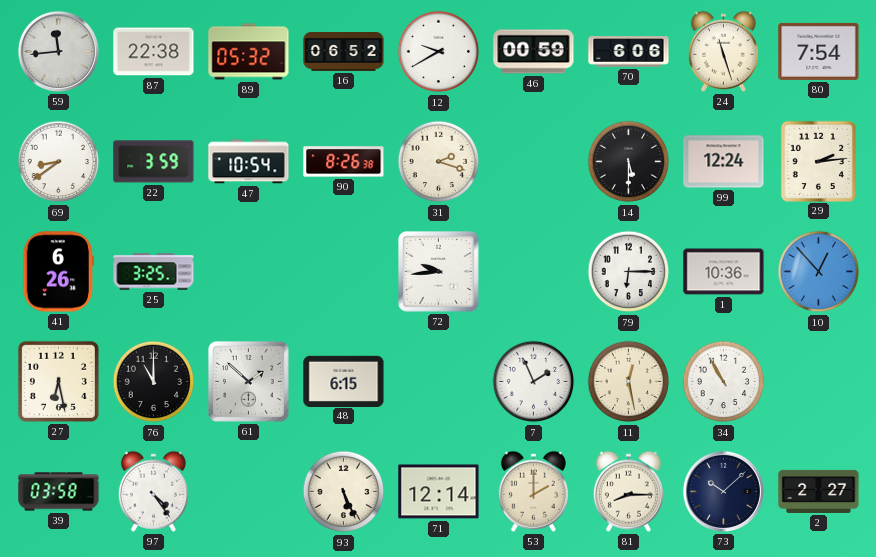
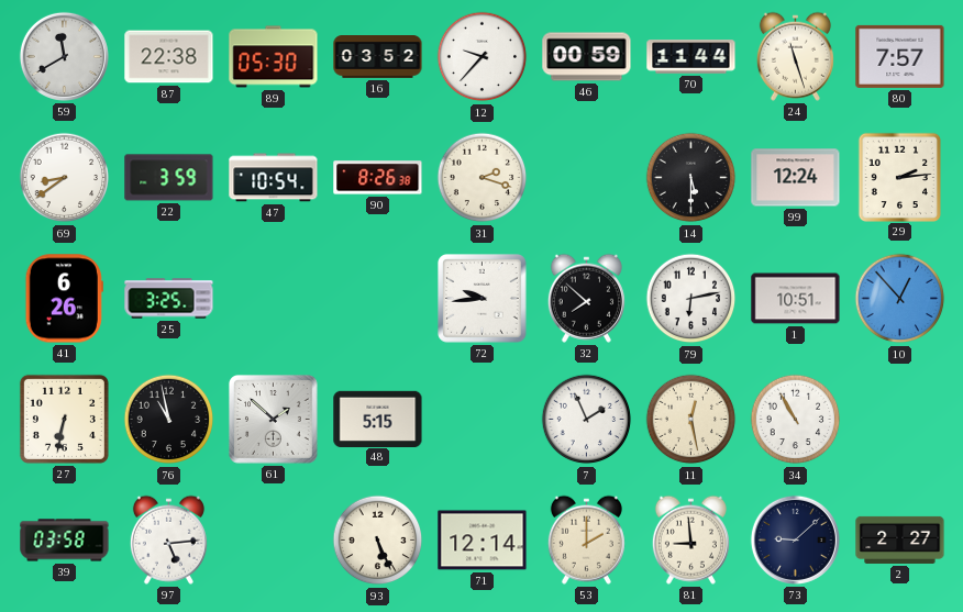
59: 11:44 -> 11:40
89: 05:32 -> 05:30
16: 06:52 -> 03:52
12: 9:40 -> 9:37
70: 6:06 -> 11:44
80: 7:54 -> 7:57
32: none -> 7:52
79: 6:15 -> 6:13
1: 10:36 -> 10:51
27: 6:28 -> 6:32
76: 11:00 -> 10:58
48: 6:15 -> 5:15
97: 4:24 -> 5:14
81: 8:15 -> 8:59
73: 10:08 -> 9:08
